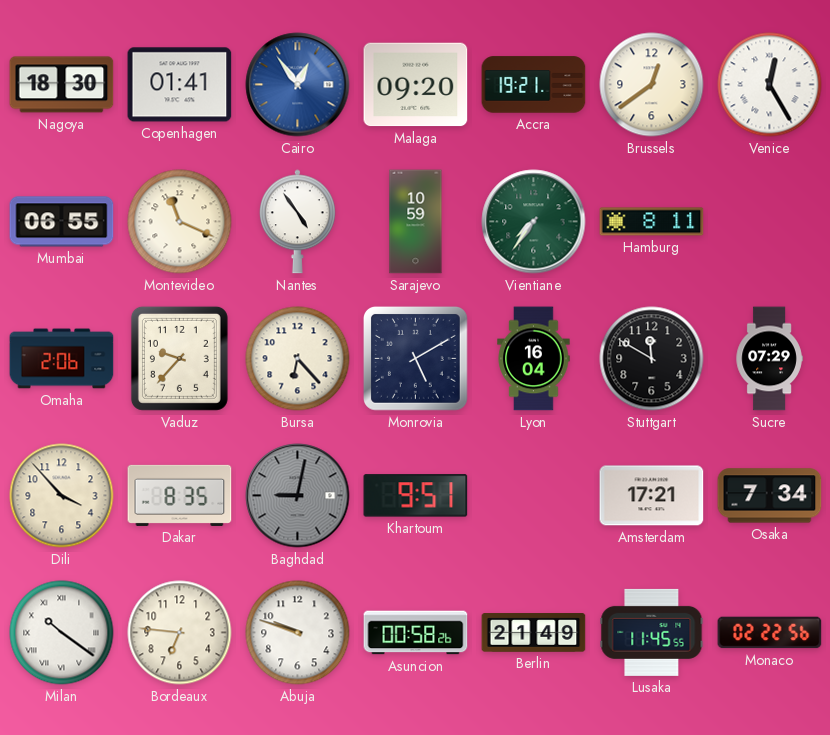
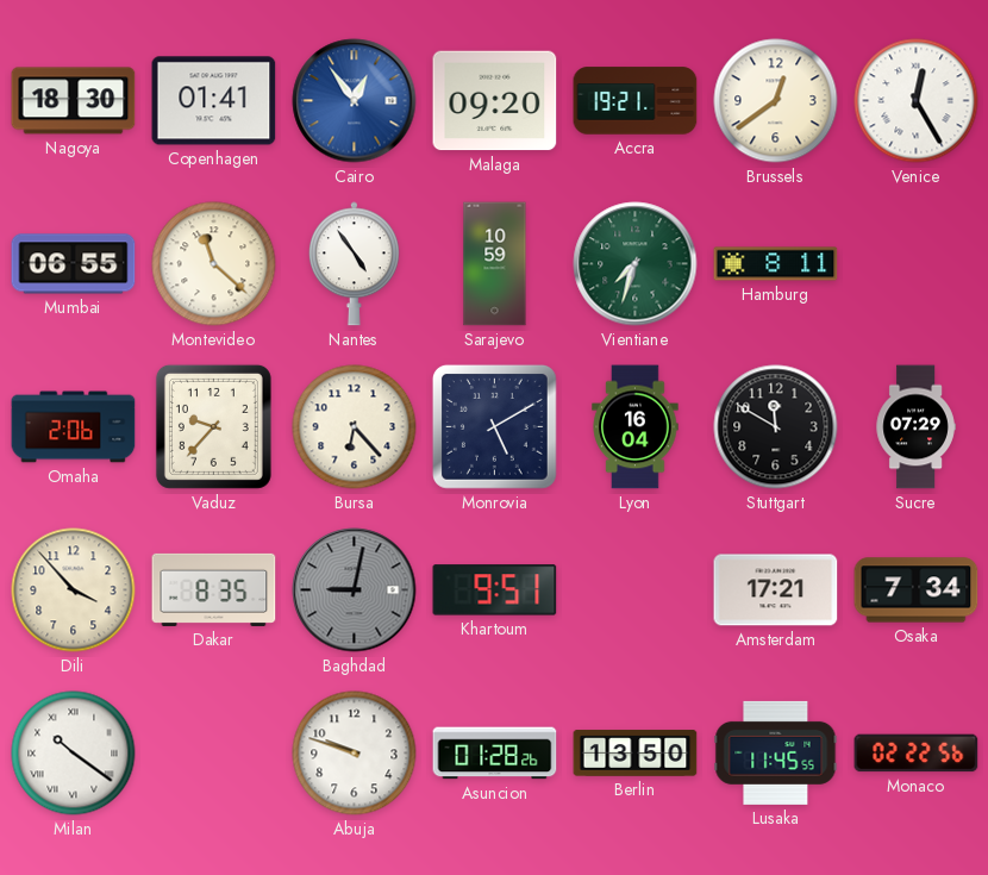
Montevideo: 11:19 -> 11:22
Vientiane: 7:36 -> 7:33
Bordeaux: 6:46 -> none
Asuncion: 00:58 -> 01:28
Berlin: 21:49 -> 13:50
